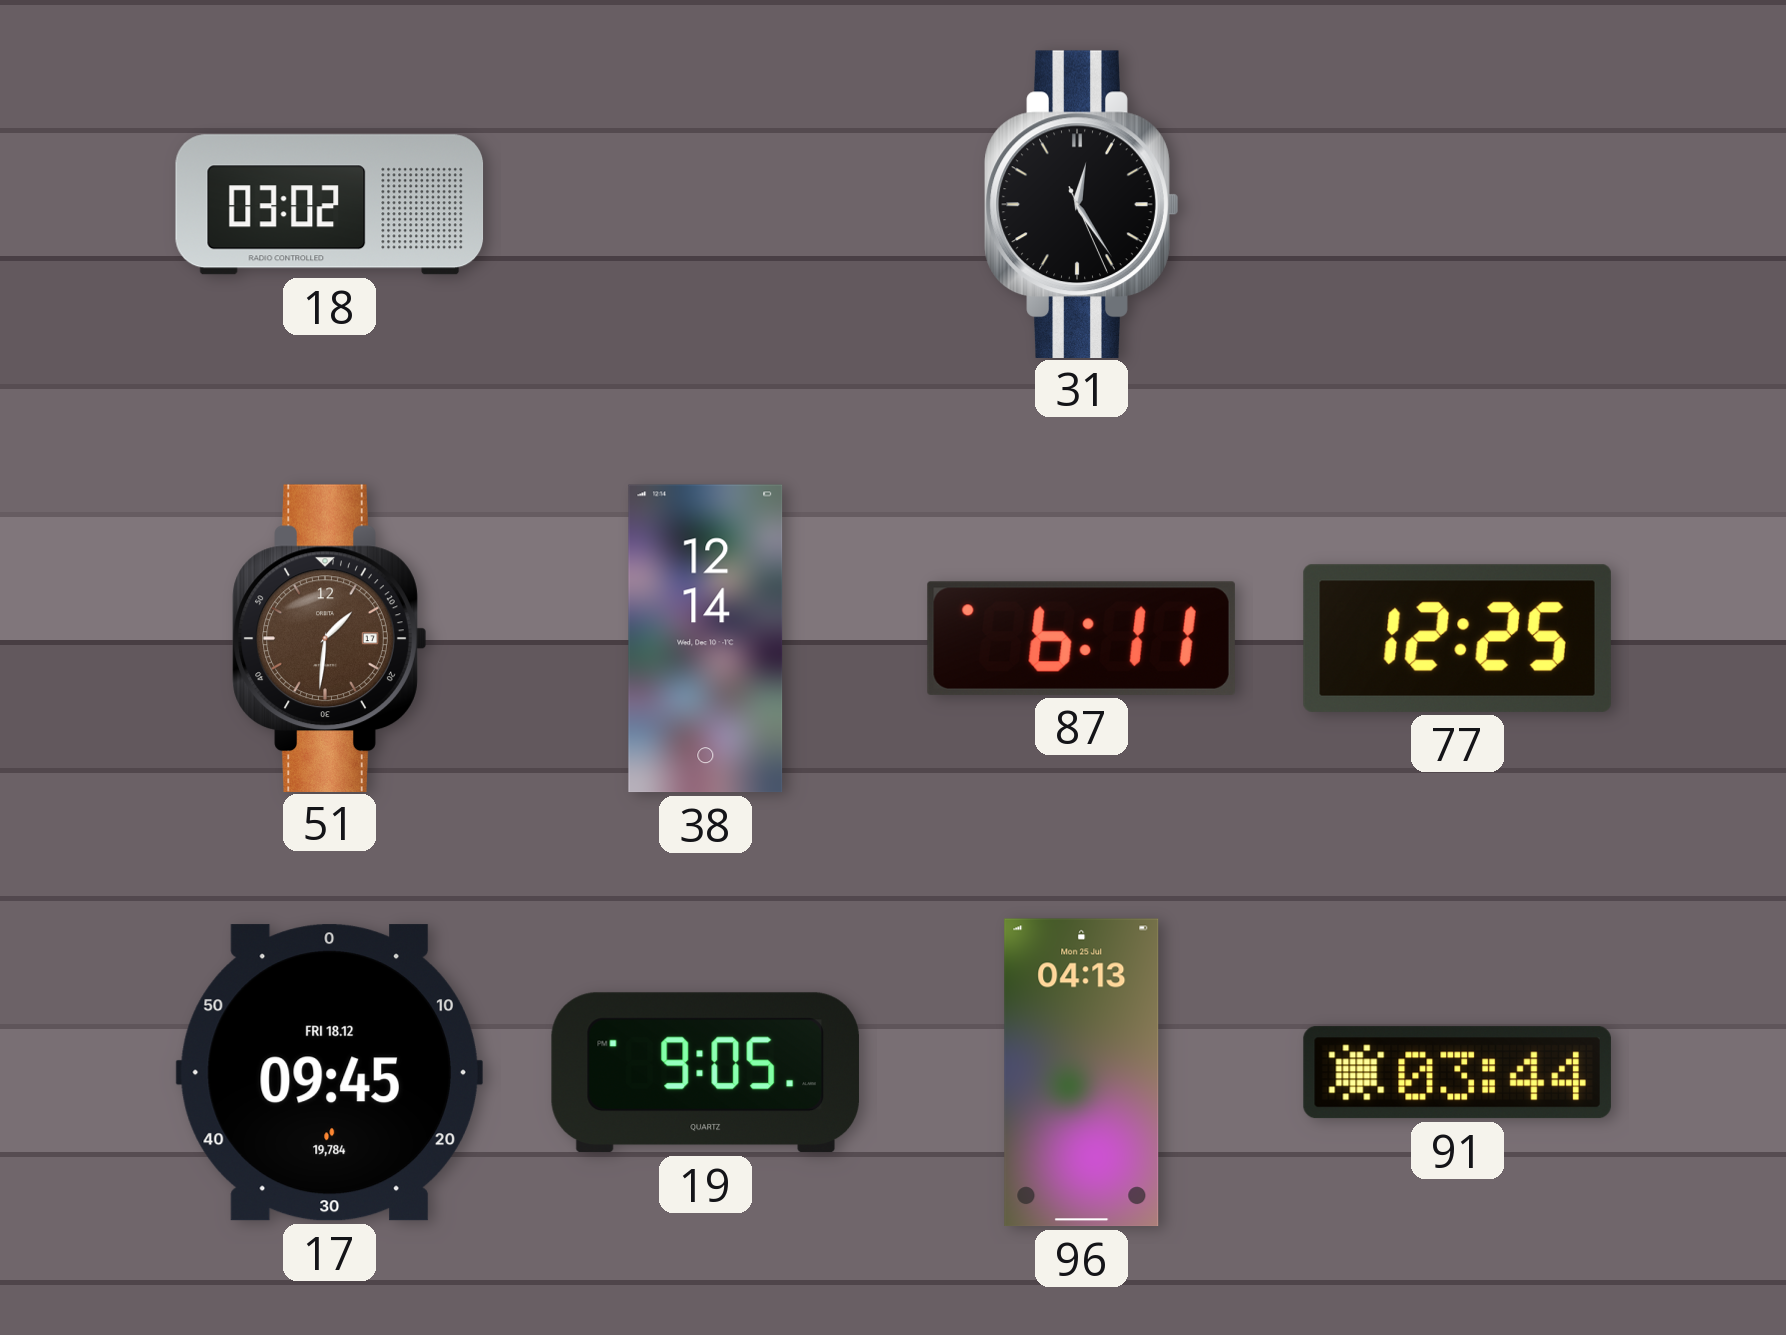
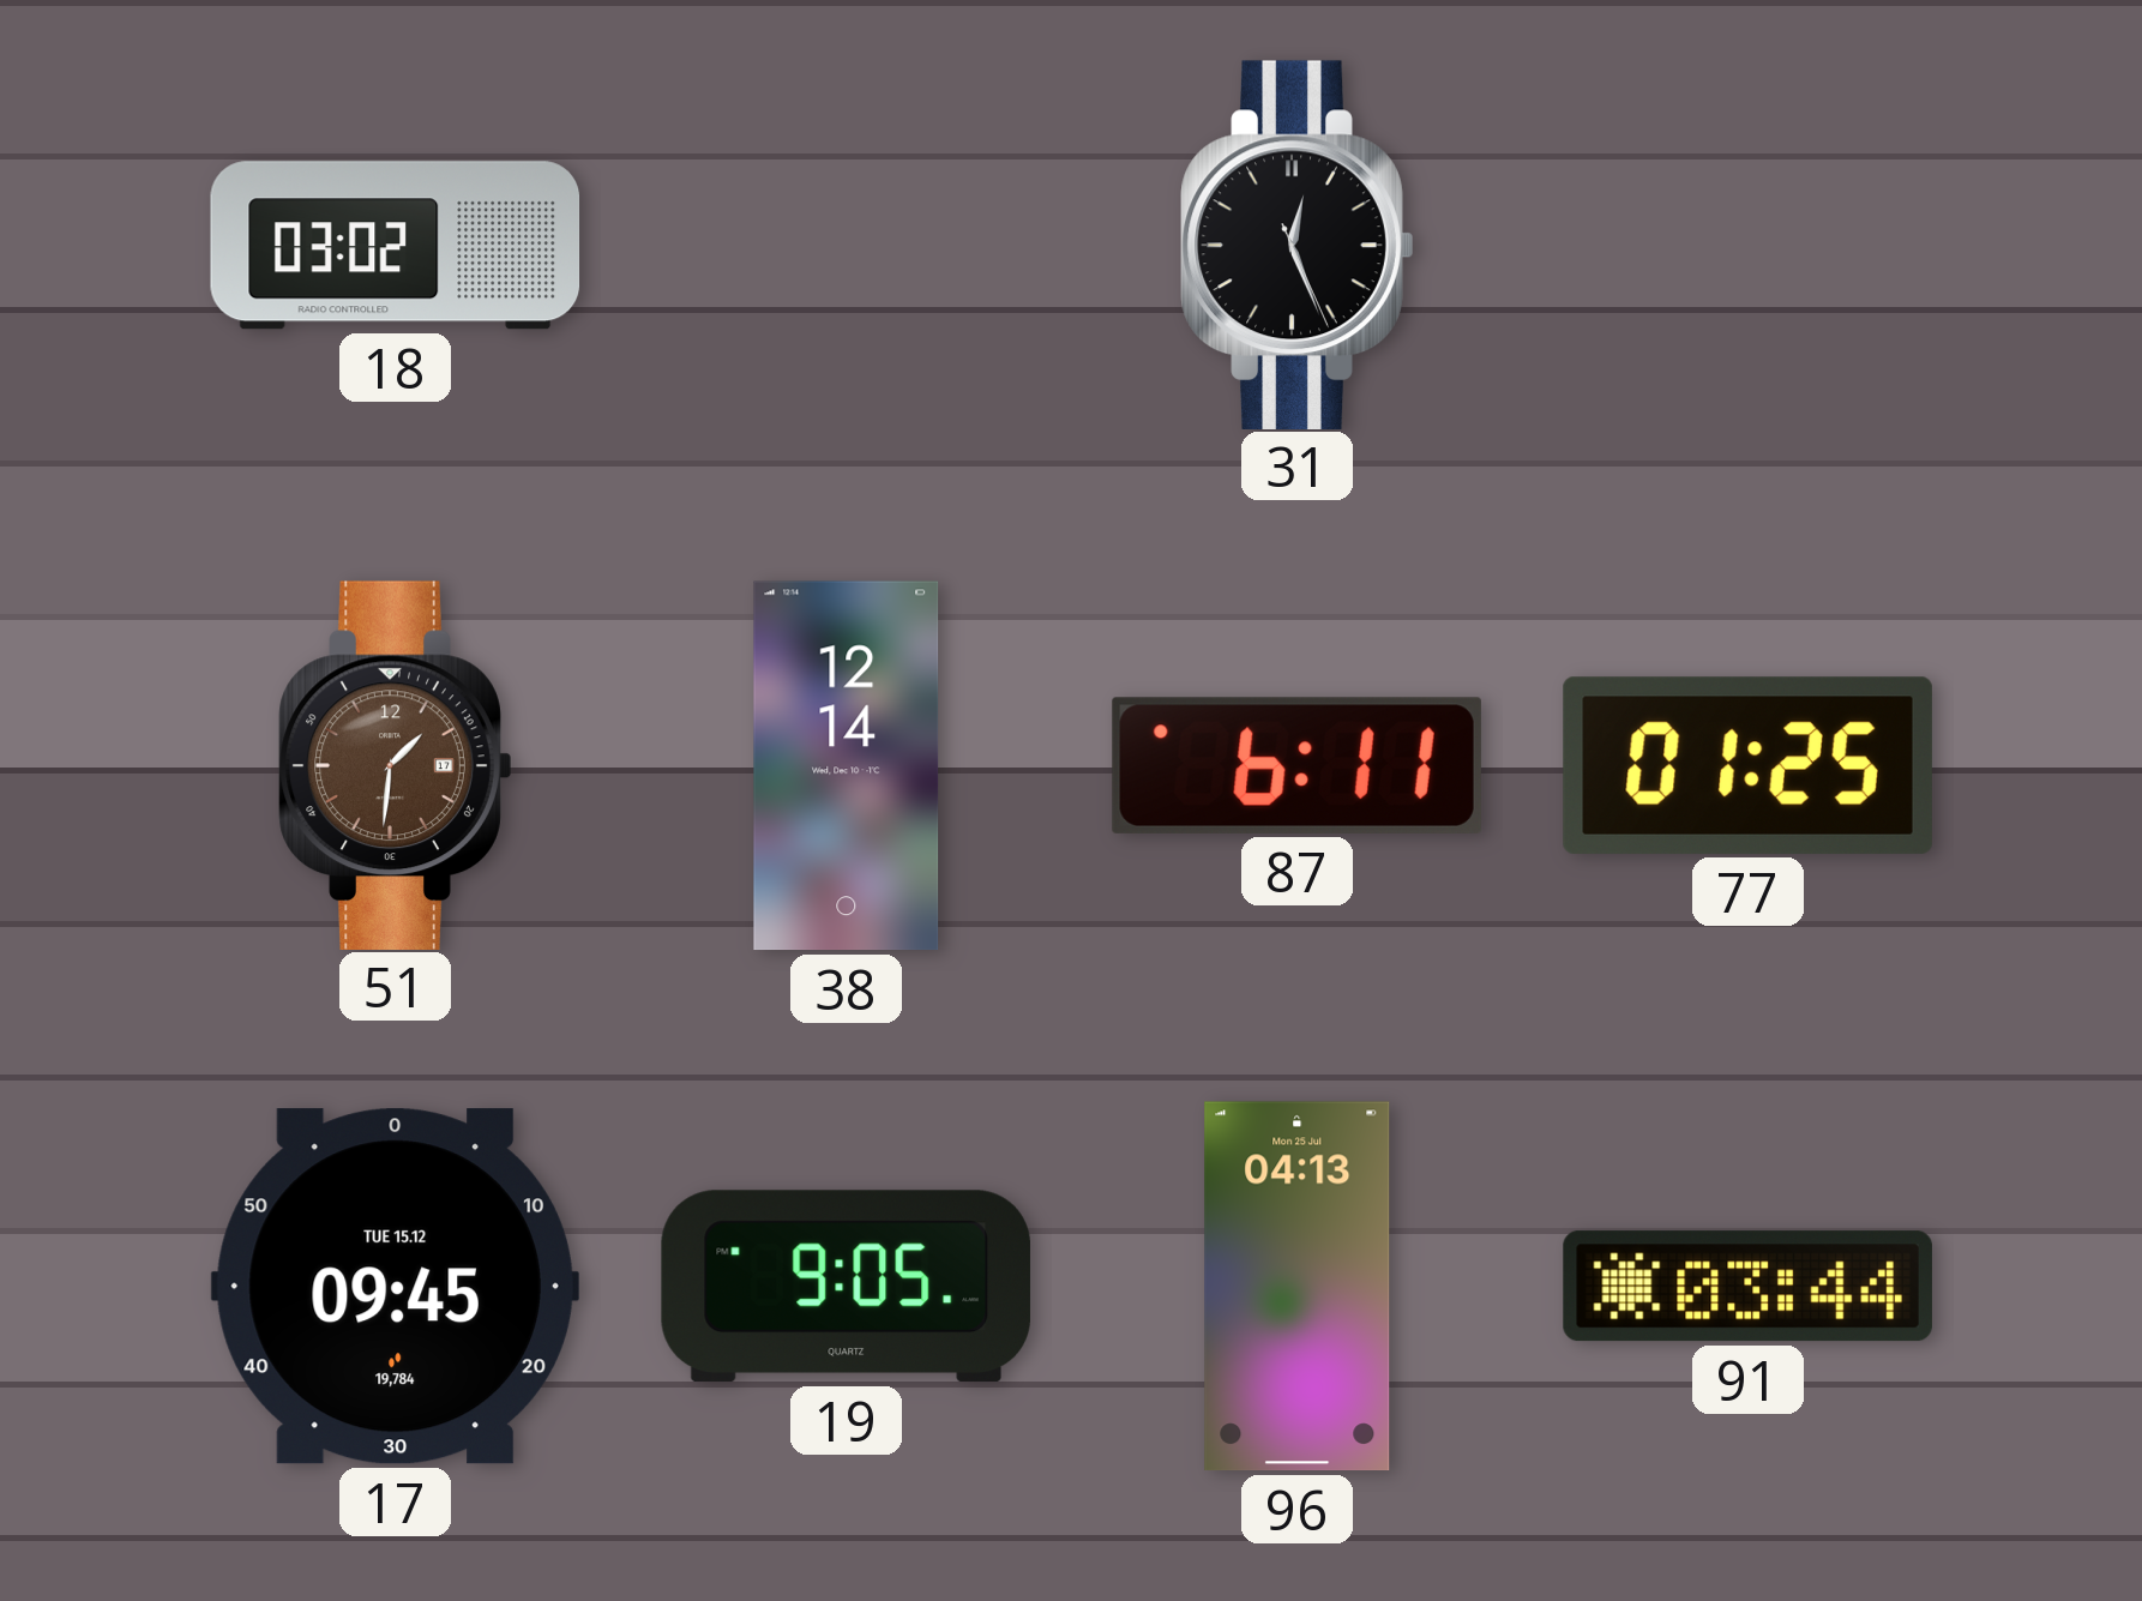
31: 12:24 -> 12:26
77: 12:25 -> 01:25
17 date: FRI 18.12 -> TUE 15.12
